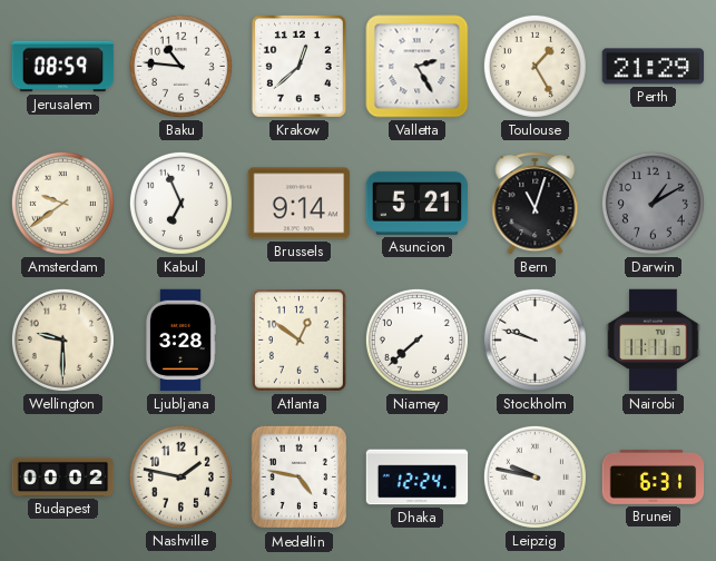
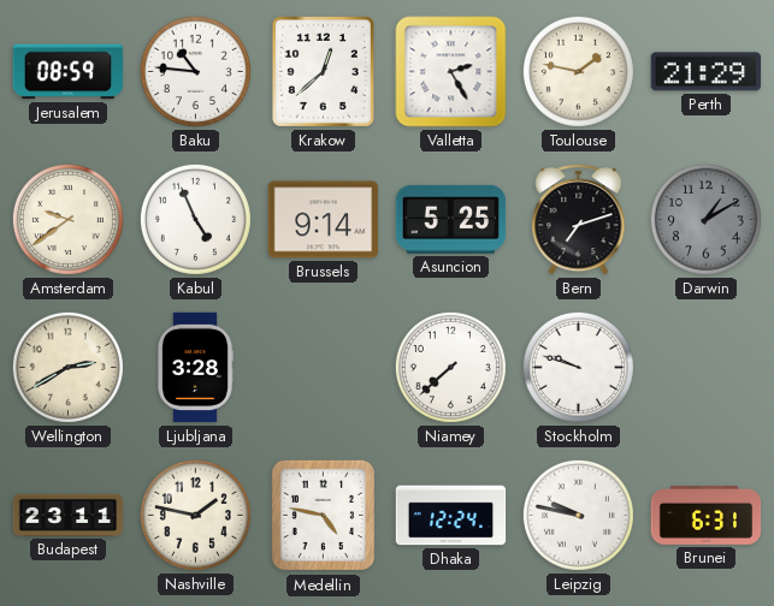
Toulouse: 1:25 -> 1:47
Kabul: 6:56 -> 4:56
Asuncion: 5:21 -> 5:25
Bern: 11:03 -> 7:12
Wellington: 9:30 -> 2:40
Atlanta: 12:51 -> none
Nairobi: 11:11 -> none
Budapest: 00:02 -> 23:11
